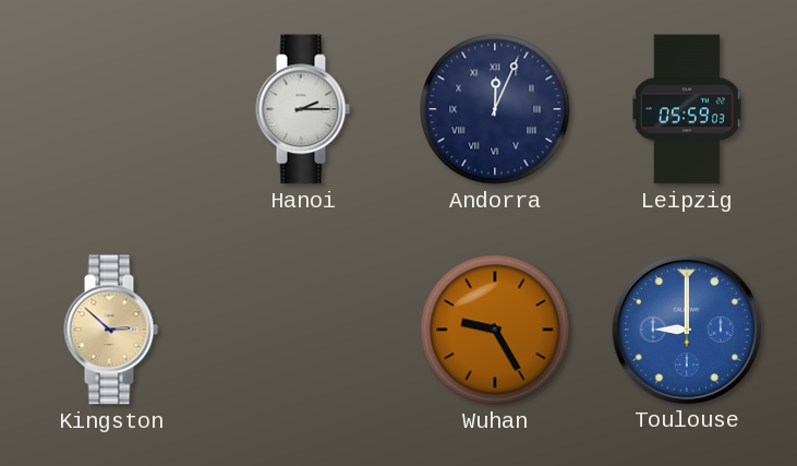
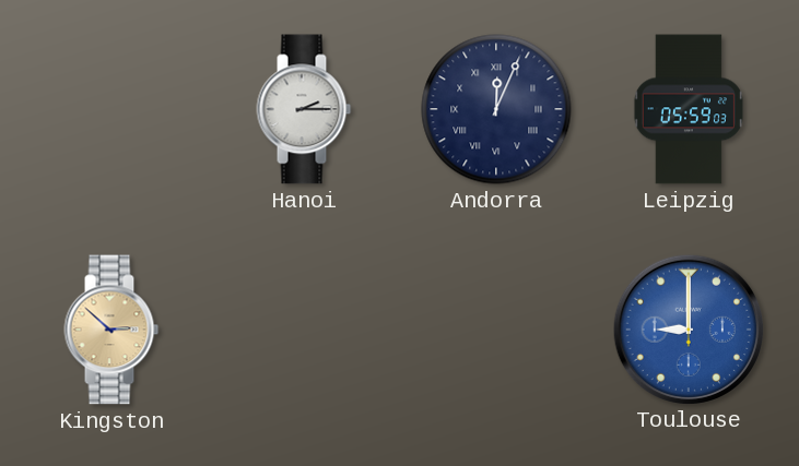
Wuhan: 9:25 -> none
